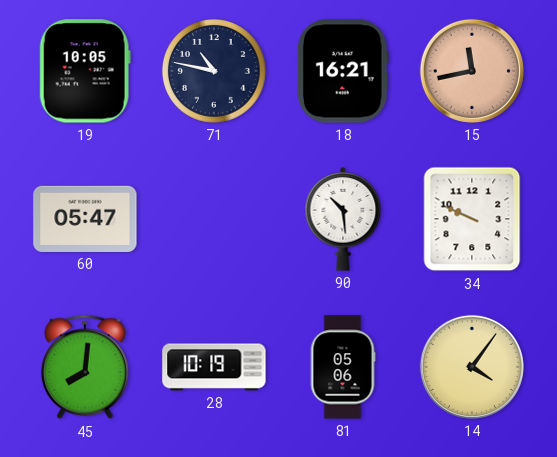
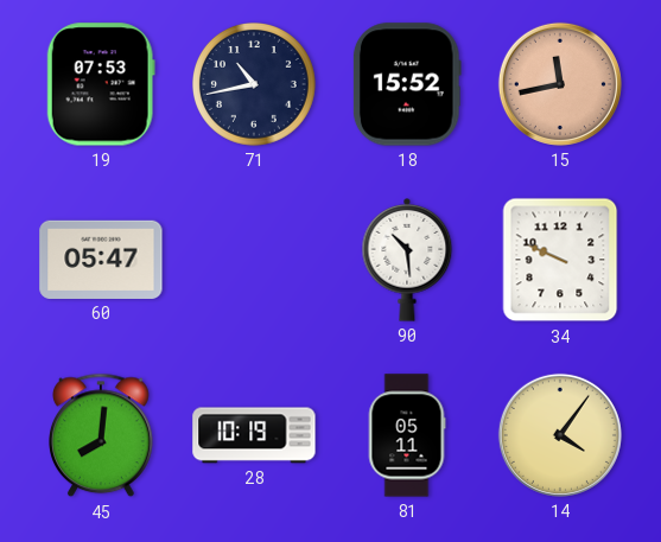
19: 10:05 -> 07:53
71: 10:47 -> 10:43
18: 16:21 -> 15:52
81: 05:06 -> 05:11
